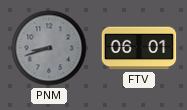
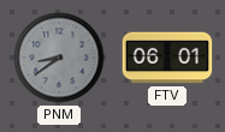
PNM: 8:42 -> 8:39
